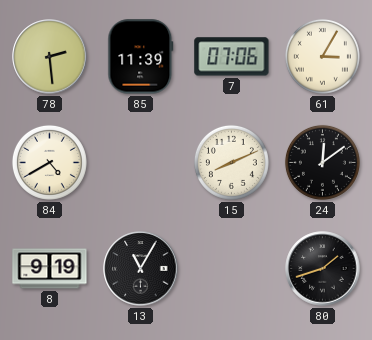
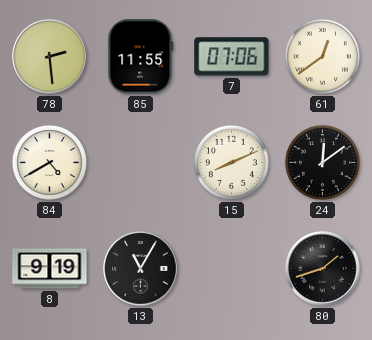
85: 11:39 -> 11:55
61: 3:05 -> 12:39
